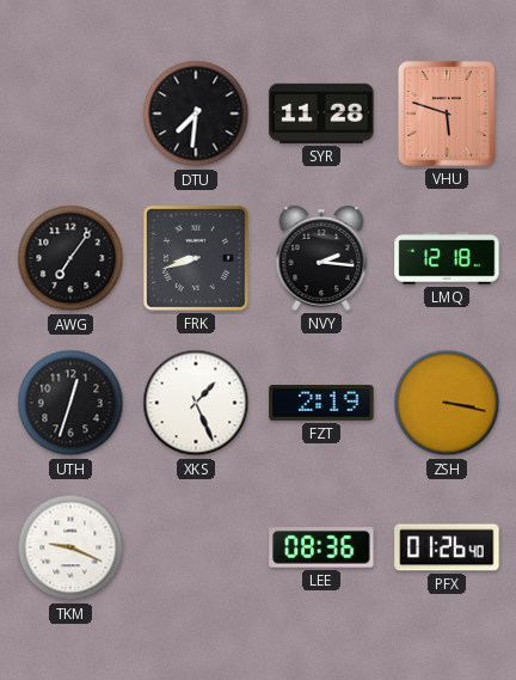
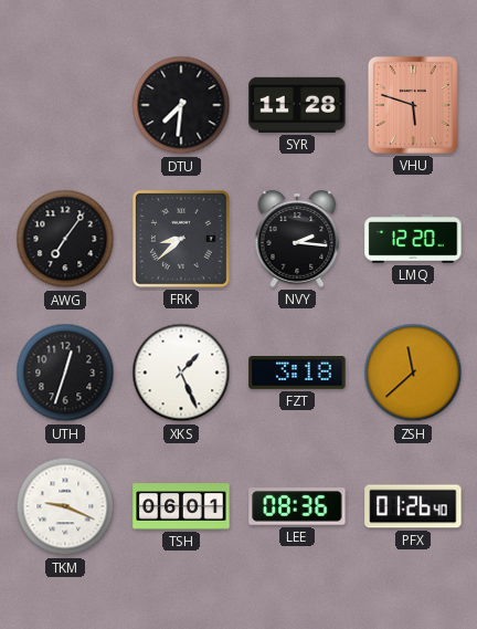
FRK: 8:42 -> 8:38
LMQ: 12:18 -> 12:20
FZT: 2:19 -> 3:18
ZSH: 3:17 -> 11:38
TSH: none -> 06:01
